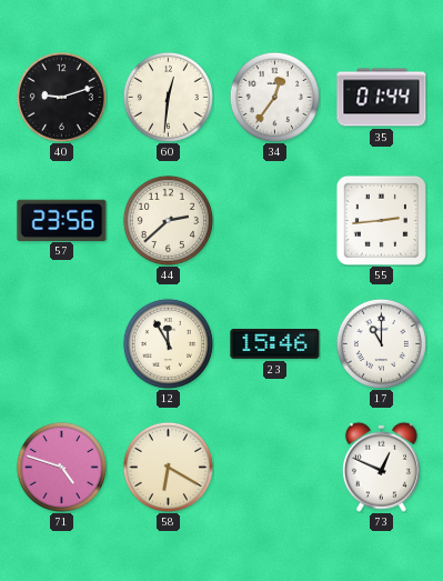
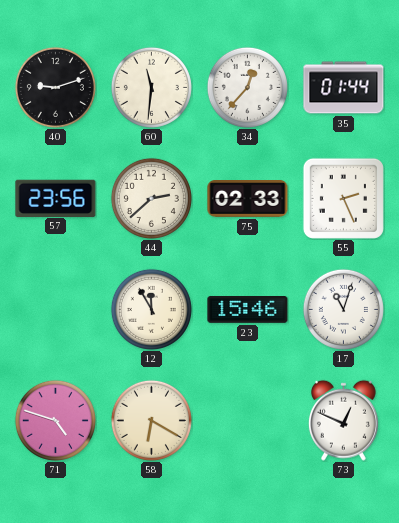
60: 12:31 -> 11:31
34: 12:36 -> 12:37
75: none -> 02:33
55: 2:44 -> 2:26
17: 11:00 -> 11:03
